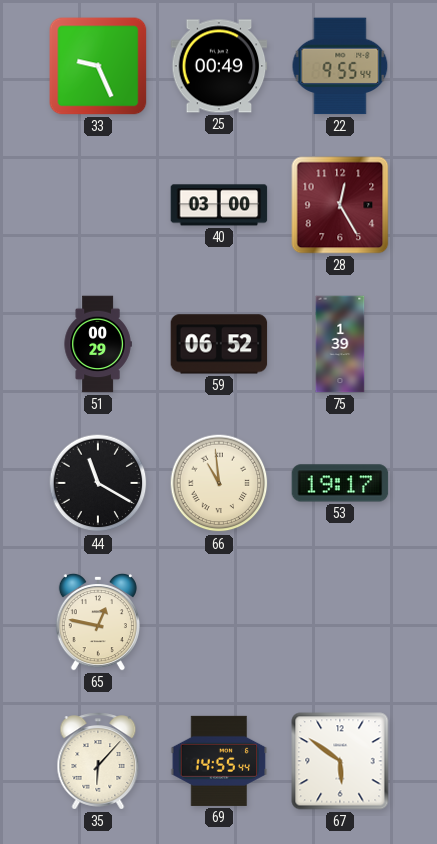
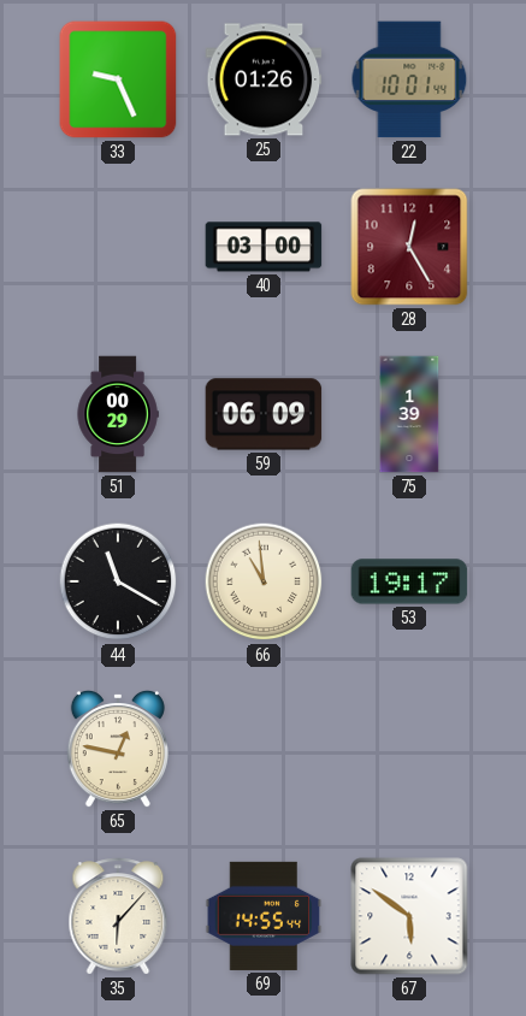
25: 00:49 -> 01:26
22: 9:55 -> 10:01
59: 06:52 -> 06:09
